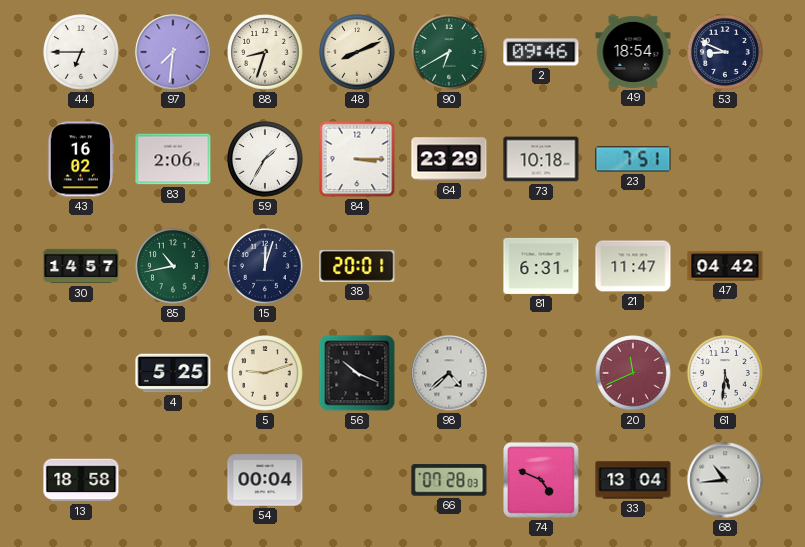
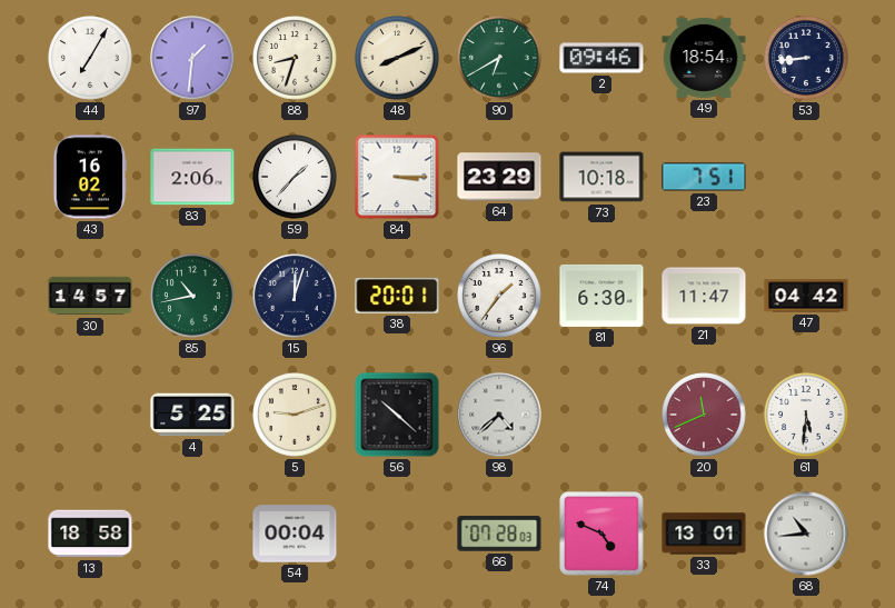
44: 6:45 -> 7:05
97: 7:31 -> 1:31
53: 8:49 -> 8:44
59: 1:35 -> 1:37
96: none -> 1:36
81: 6:31 -> 6:30
56: 10:19 -> 10:22
33: 13:04 -> 13:01
